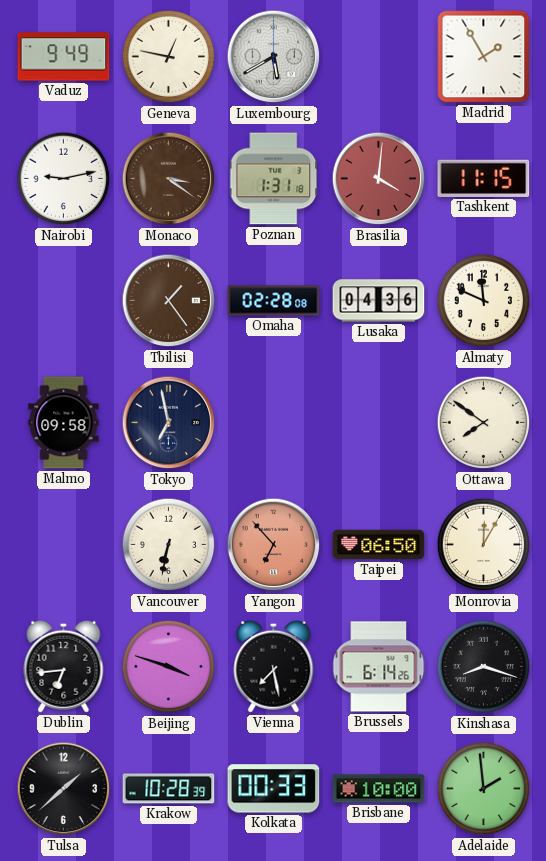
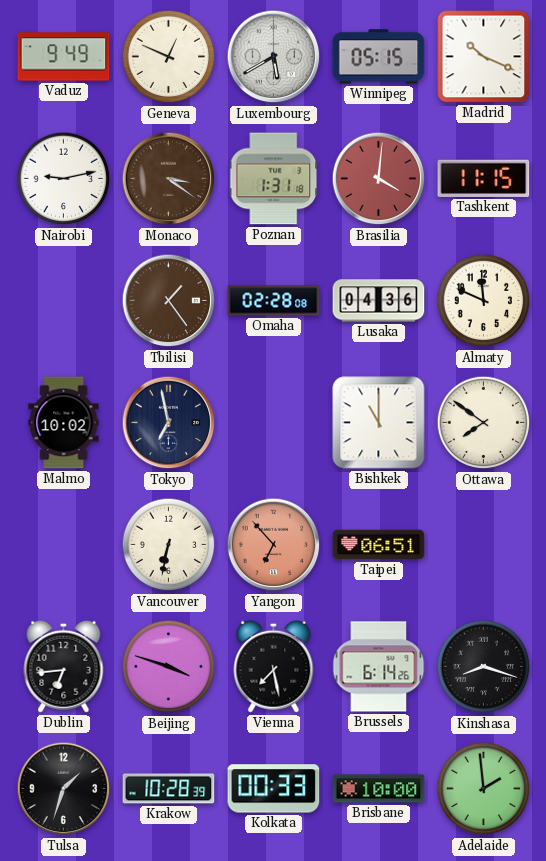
Geneva: 12:47 -> 12:49
Winnipeg: none -> 05:15
Madrid: 1:55 -> 10:19
Malmo: 09:58 -> 10:02
Bishkek: none -> 11:00
Taipei: 06:50 -> 06:51
Monrovia: 12:05 -> none
Tulsa: 1:38 -> 1:33
